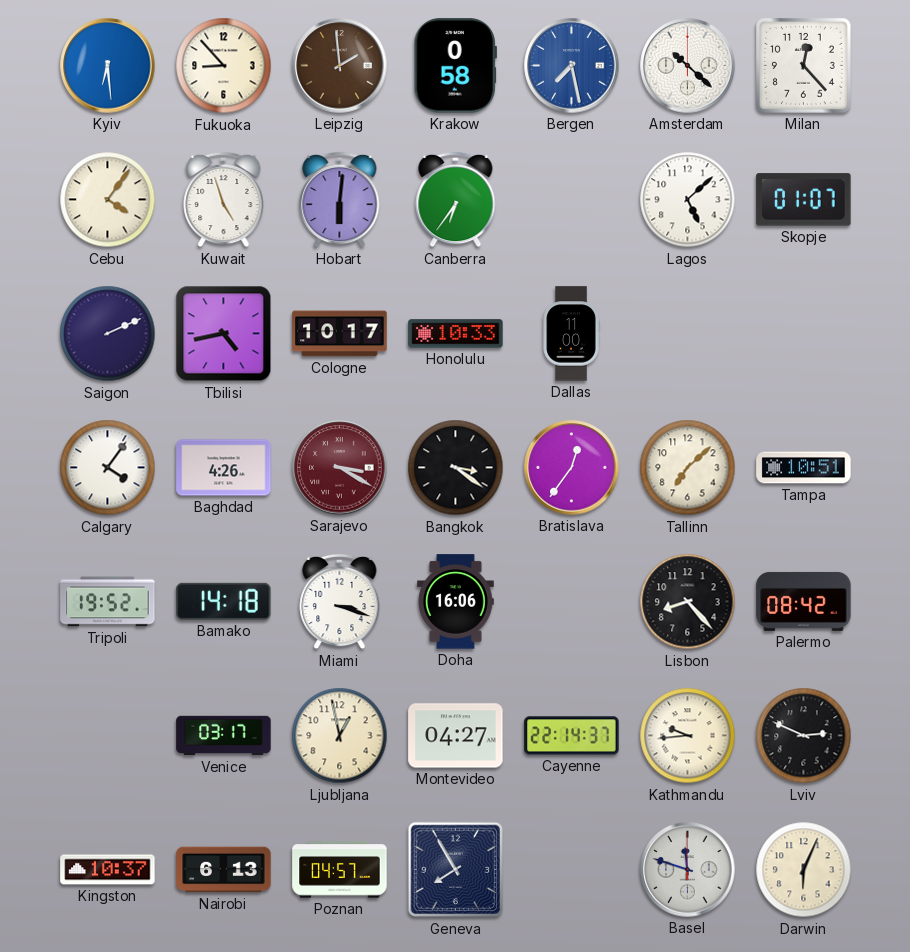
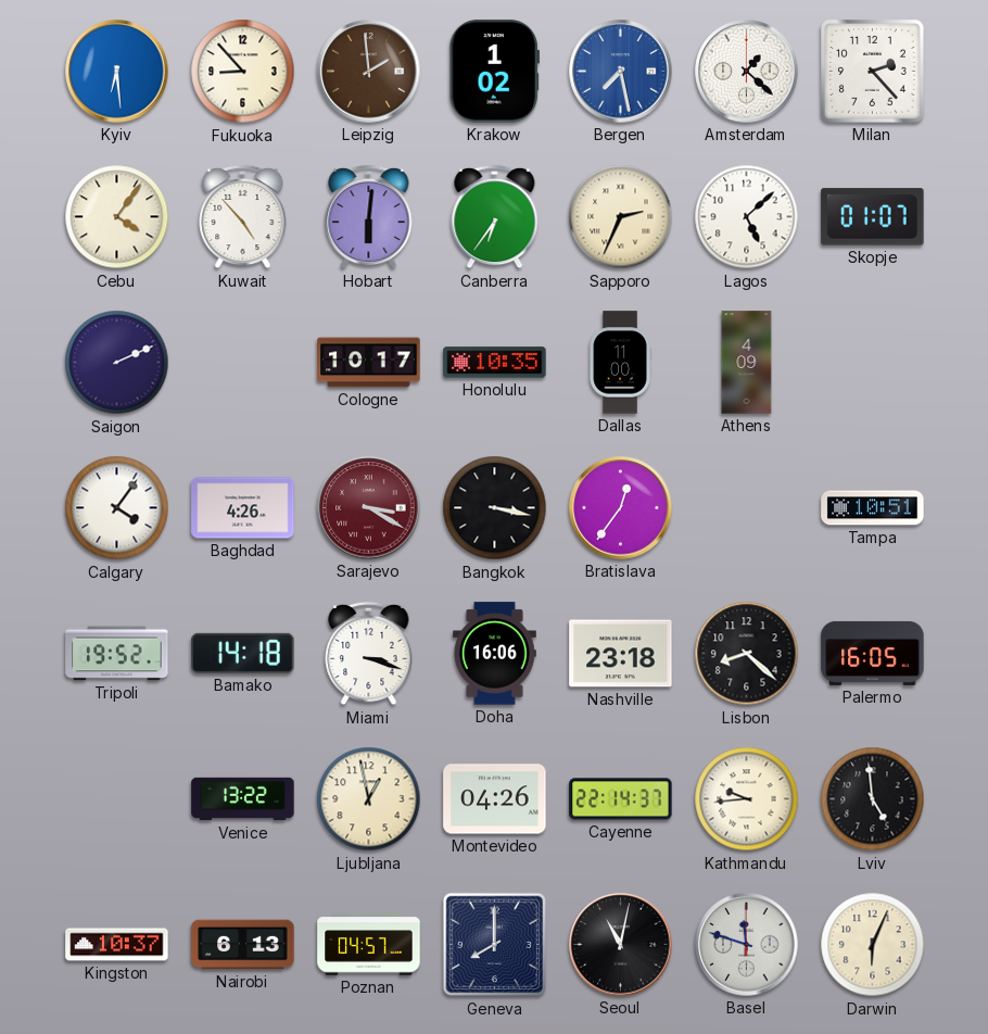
Krakow: 0:58 -> 1:02
Amsterdam: 10:22 -> 1:22
Milan: 12:23 -> 2:23
Kuwait: 4:57 -> 4:53
Sapporo: none -> 2:34
Tbilisi: 4:43 -> none
Honolulu: 10:33 -> 10:35
Athens: none -> 4:09
Bangkok: 3:21 -> 3:17
Tallinn: 7:08 -> none
Nashville: none -> 23:18
Lisbon: 8:23 -> 8:22
Palermo: 08:42 -> 16:05
Venice: 03:17 -> 13:22
Montevideo: 04:27 -> 04:26
Lviv: 2:49 -> 4:59
Geneva: 7:55 -> 8:00
Seoul: none -> 11:02
